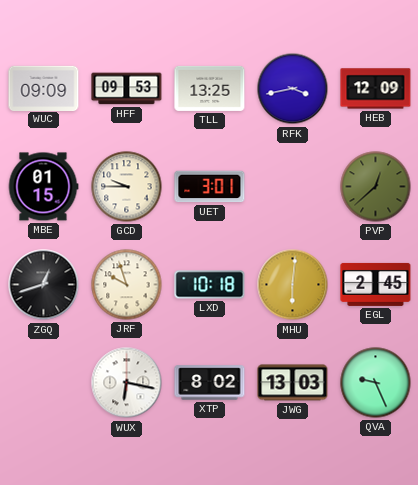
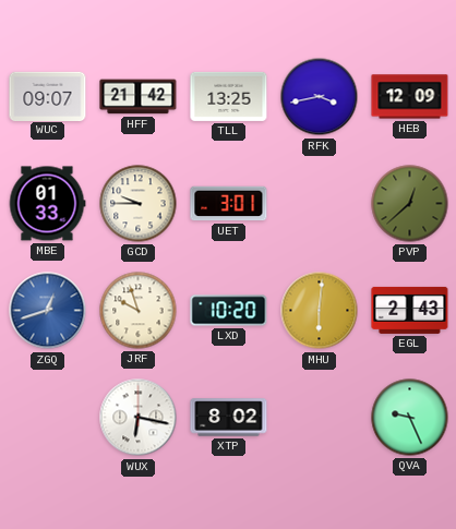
WUC: 09:09 -> 09:07
HFF: 09:53 -> 21:42
MBE: 01:15 -> 01:33
ZGQ dial: black -> blue
LXD: 10:18 -> 10:20
EGL: 2:45 -> 2:43
JWG: 13:03 -> none
